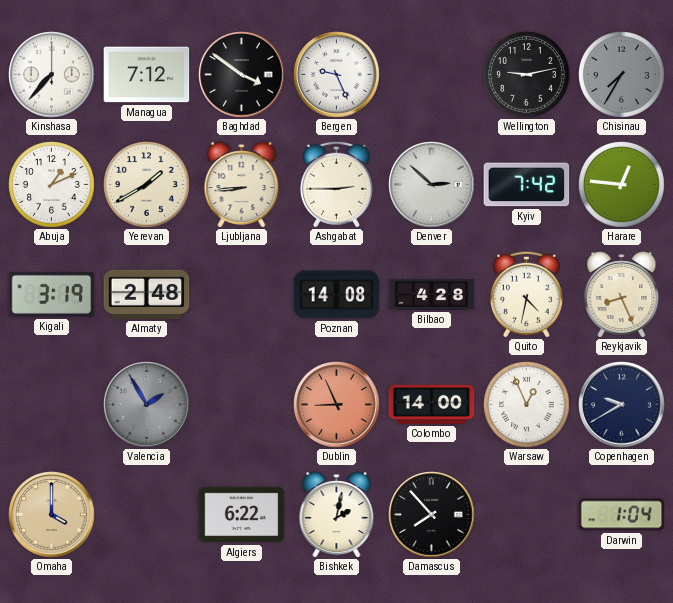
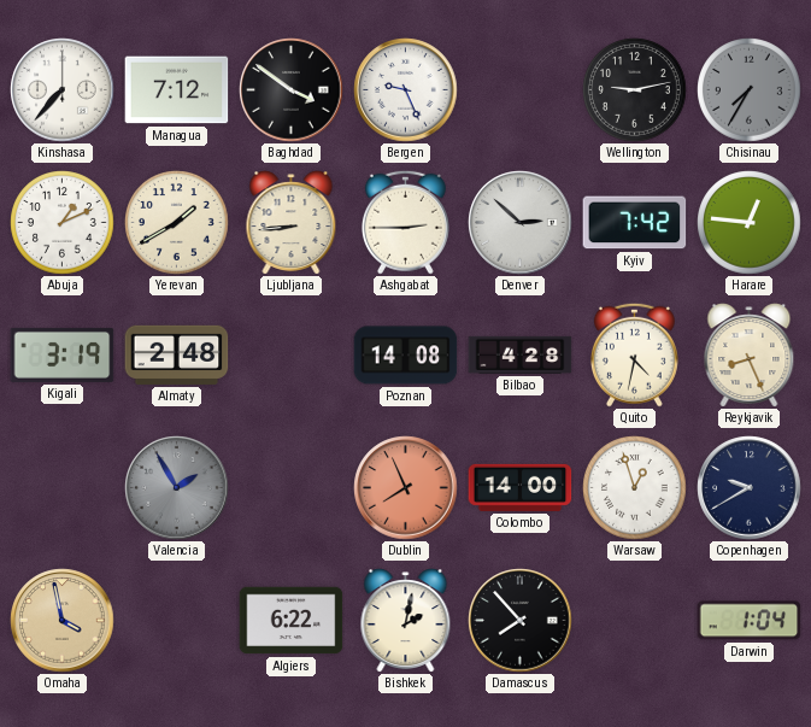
Dublin: 8:56 -> 7:56
Warsaw: 12:56 -> 12:57
Omaha: 4:00 -> 3:58
